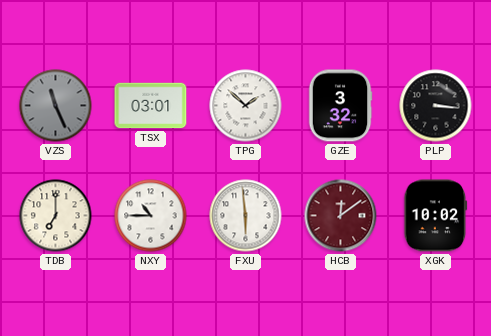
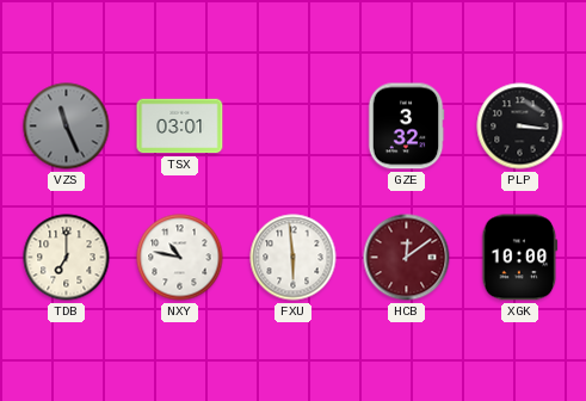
TPG: 1:52 -> none
NXY: 10:45 -> 10:47
XGK: 10:02 -> 10:00
